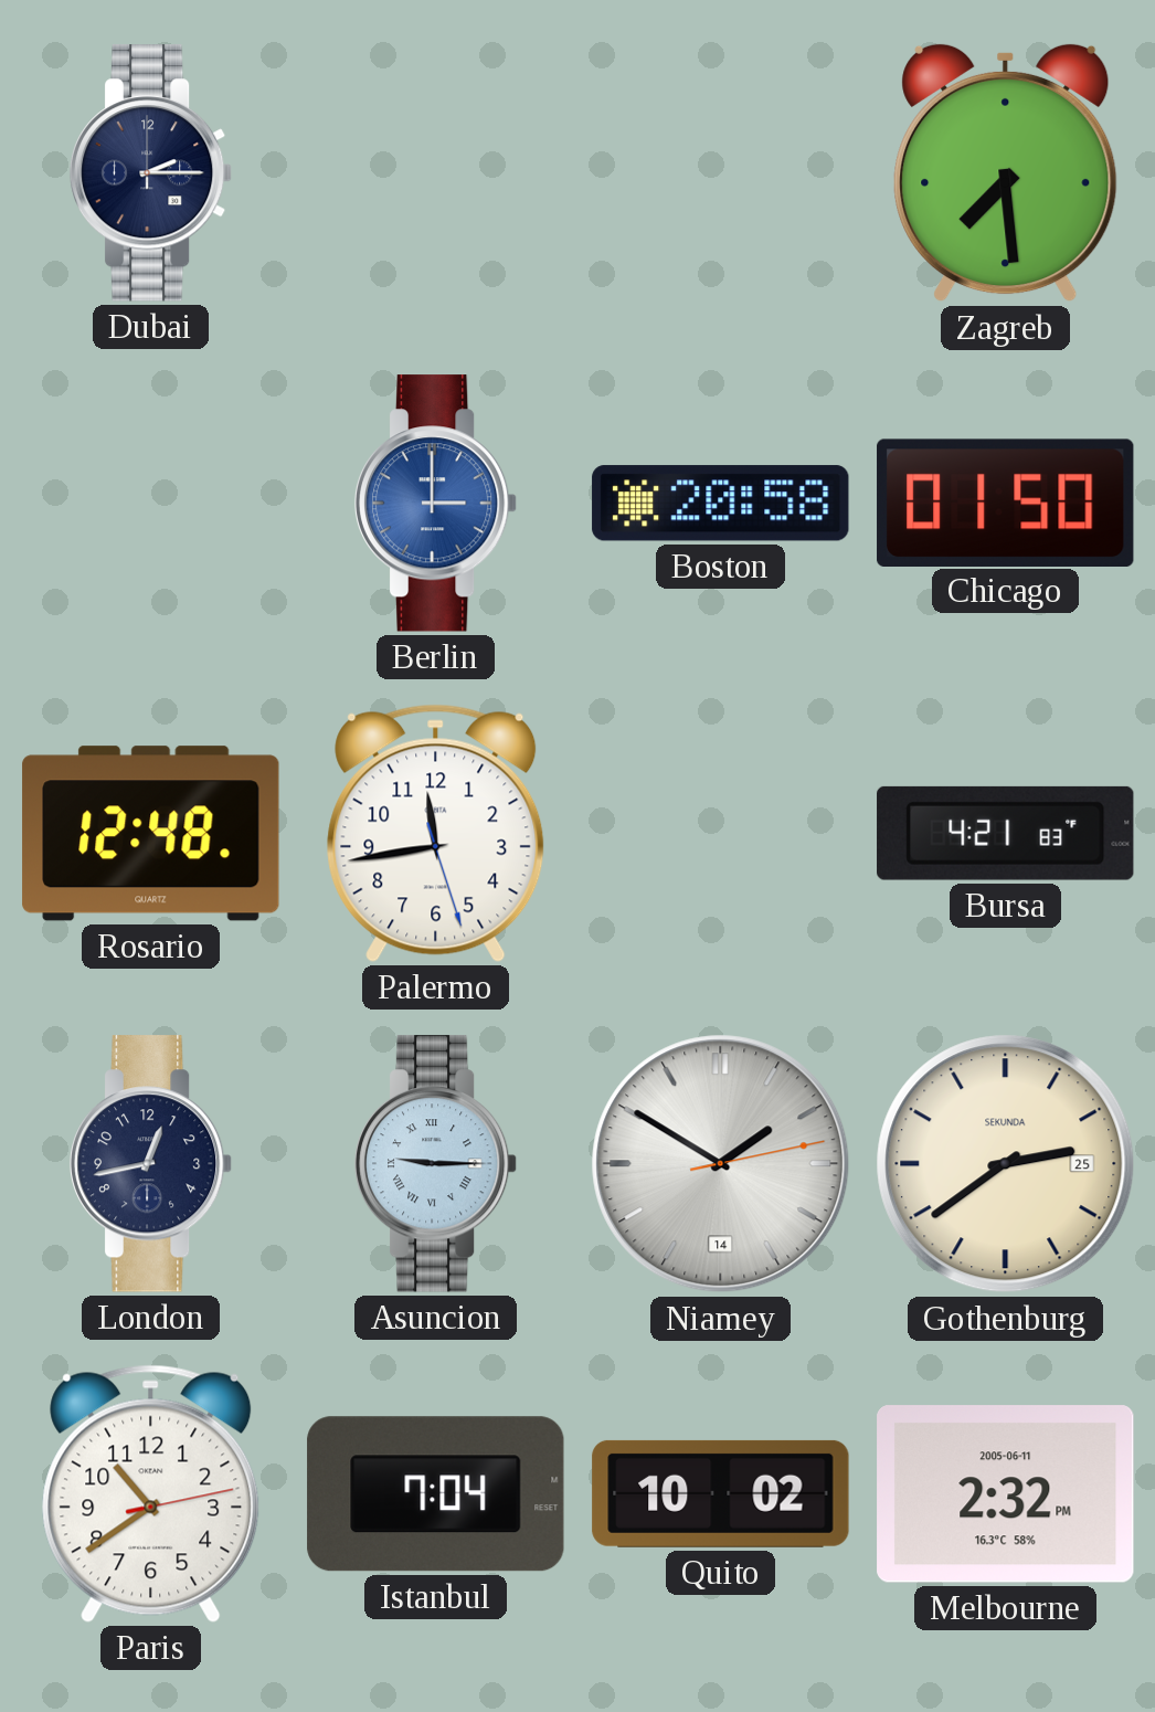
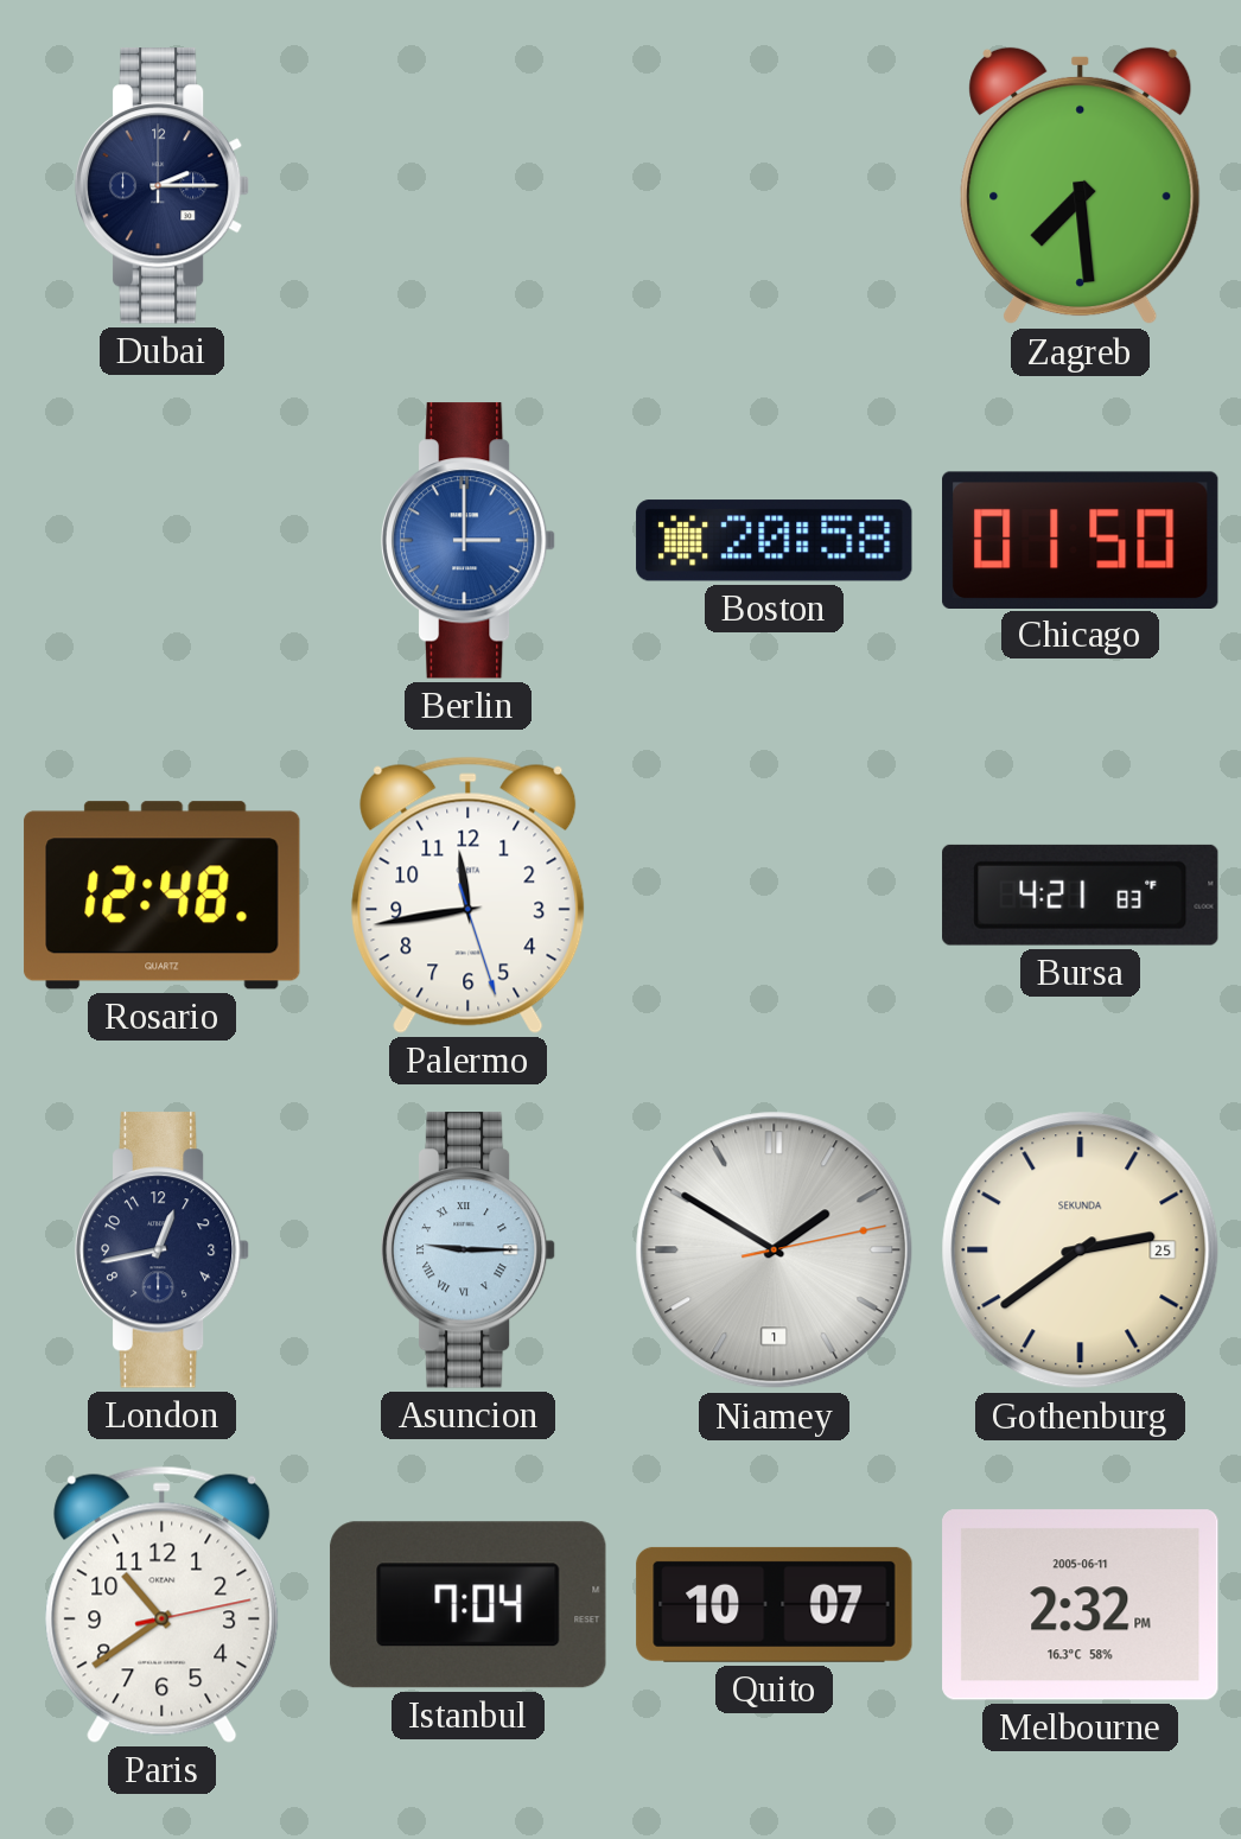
Niamey date: 14 -> 1
Quito: 10:02 -> 10:07
